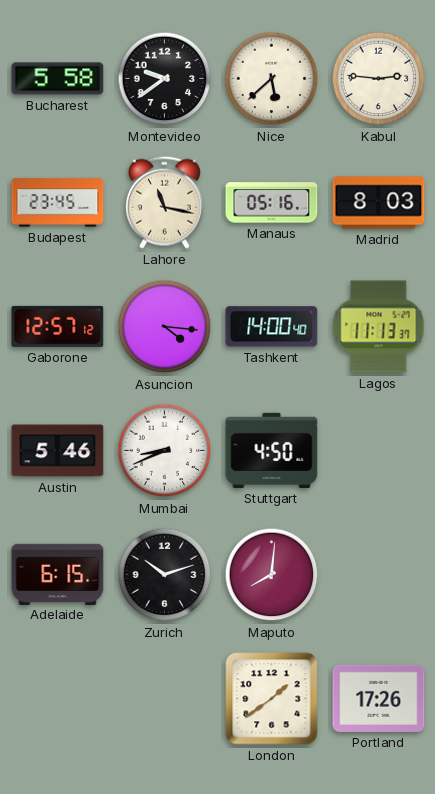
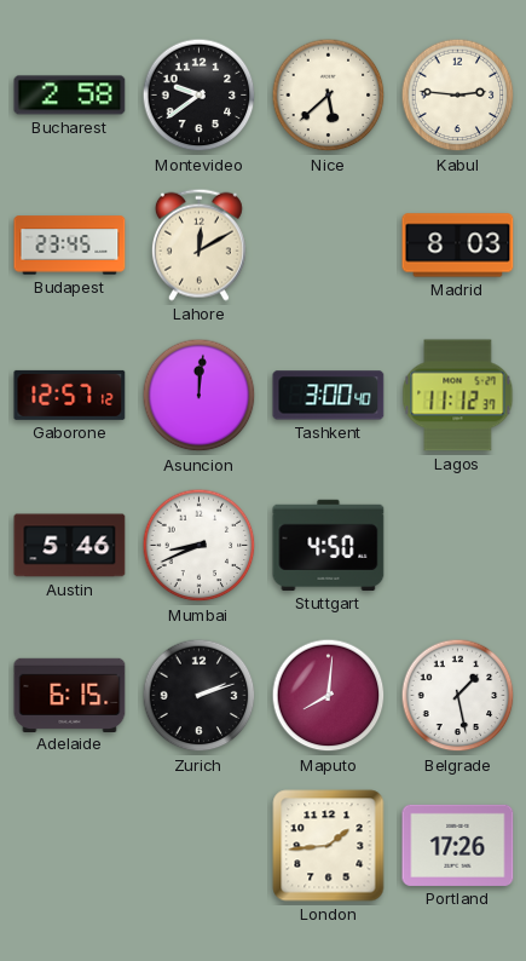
Bucharest: 5:58 -> 2:58
Lahore: 11:17 -> 12:10
Manaus: 05:16 -> none
Asuncion: 4:16 -> 12:01
Tashkent: 14:00 -> 3:00
Lagos: 11:13 -> 11:12
Zurich: 10:12 -> 2:12
Belgrade: none -> 1:28
London: 1:39 -> 1:44
